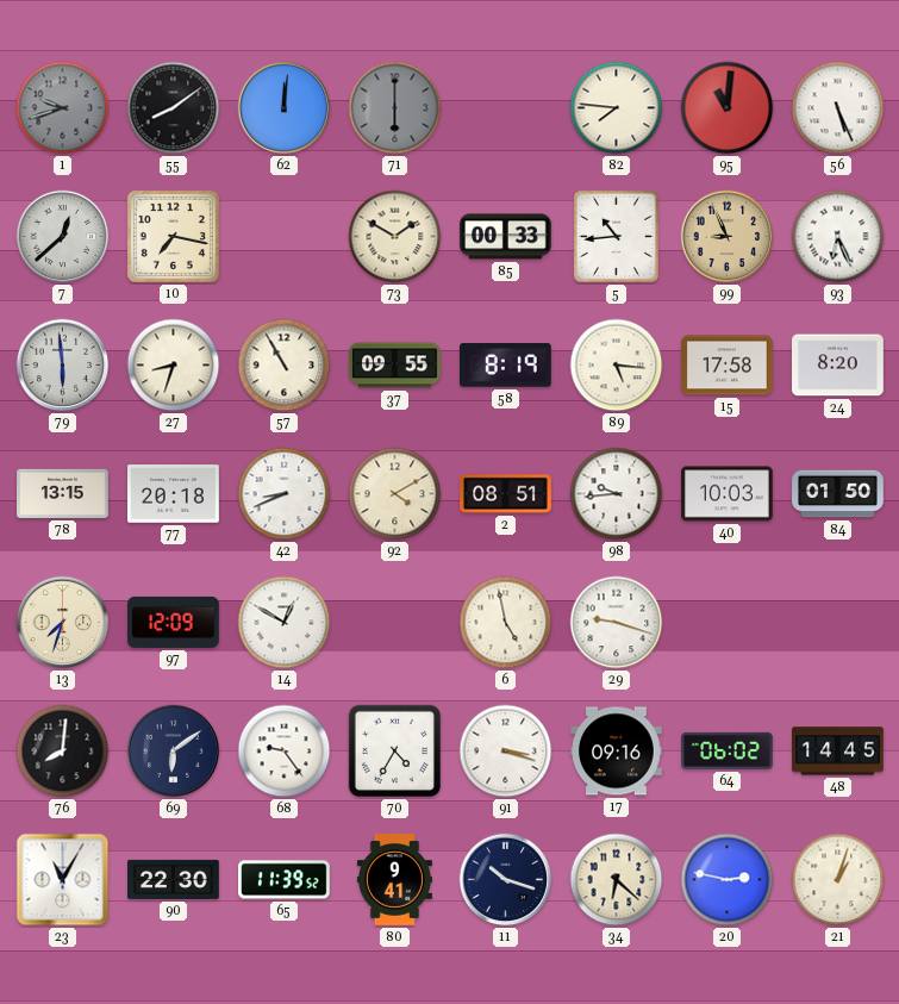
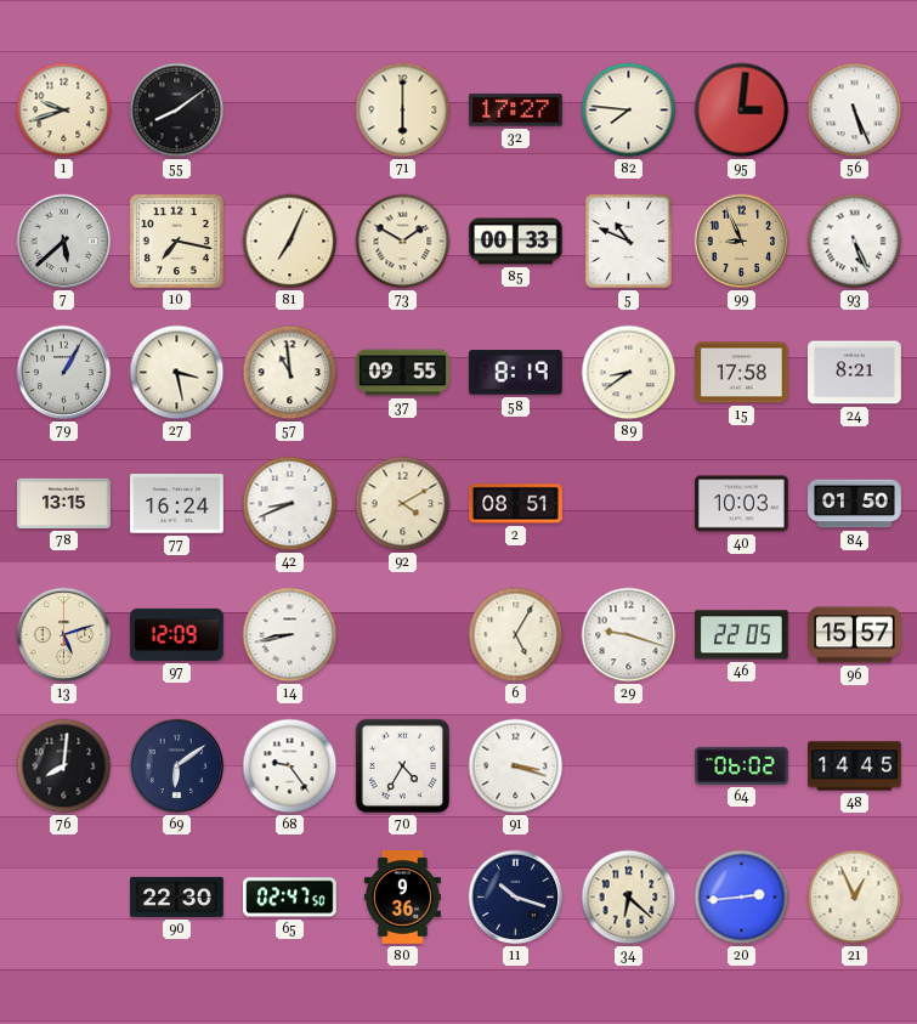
1 dial: grey -> cream
62: 12:01 -> none
71 dial: grey -> cream
32: none -> 17:27
95: 11:01 -> 3:01
7: 12:38 -> 5:38
81: none -> 7:04
5: 10:44 -> 10:49
93: 6:26 -> 5:26
79: 5:59 -> 1:05
27: 8:33 -> 3:28
57: 10:55 -> 10:59
89: 5:16 -> 8:39
24: 8:20 -> 8:21
77: 20:18 -> 16:24
98: 9:44 -> none
13: 7:33 -> 5:12
14: 12:50 -> 8:43
6: 4:58 -> 5:05
46: none -> 22:05
96: none -> 15:57
17: 09:16 -> none
23: 11:05 -> none
65: 11:39 -> 02:47
80: 9:41 -> 9:36
20: 2:47 -> 2:44
21: 1:03 -> 12:56
